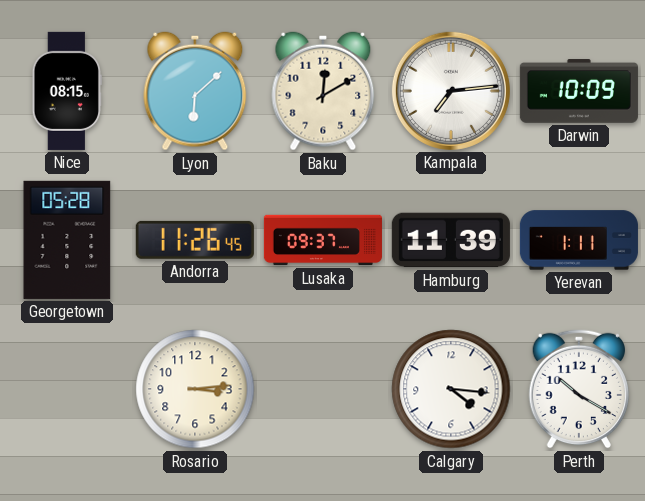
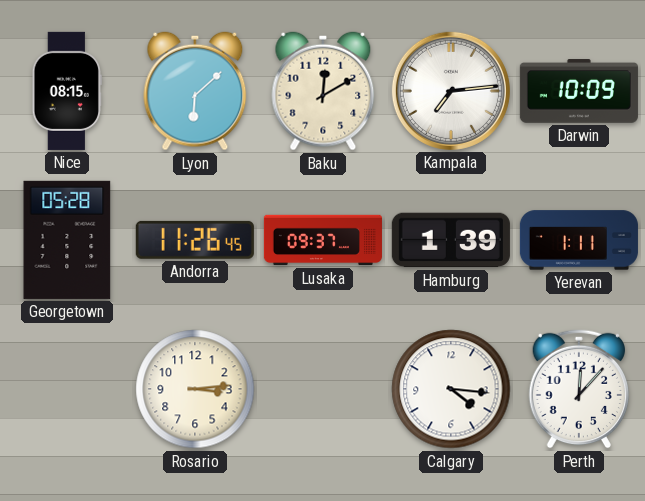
Hamburg: 11:39 -> 1:39
Perth: 10:20 -> 12:07
